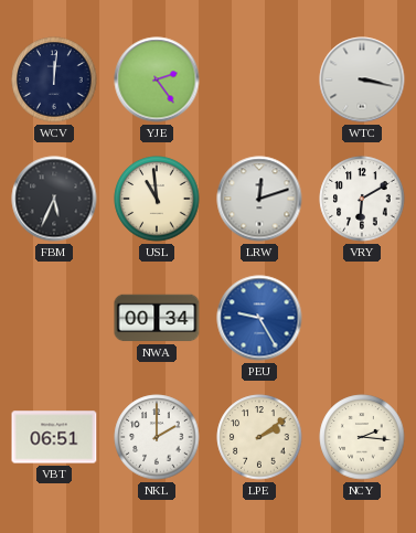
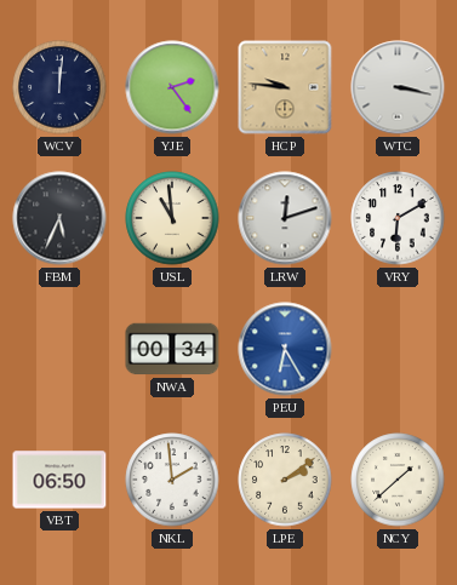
HCP: none -> 9:46
PEU: 9:25 -> 6:25
VBT: 06:51 -> 06:50
NKL: 2:00 -> 1:59
NCY: 2:16 -> 1:38
